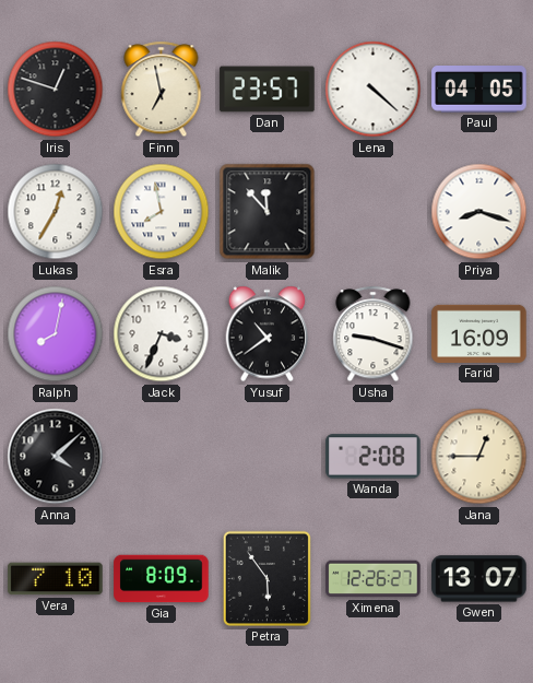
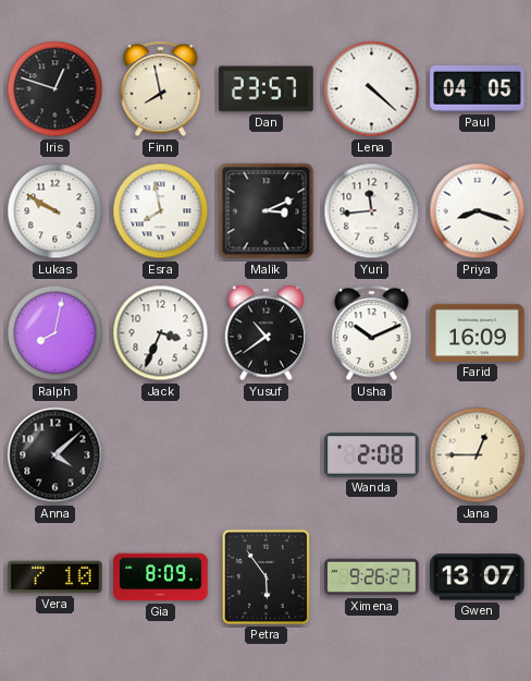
Finn: 6:58 -> 7:58
Lukas: 12:35 -> 9:50
Malik: 11:53 -> 3:11
Yuri: none -> 11:44
Usha: 9:18 -> 10:11
Ximena: 12:26 -> 9:26
